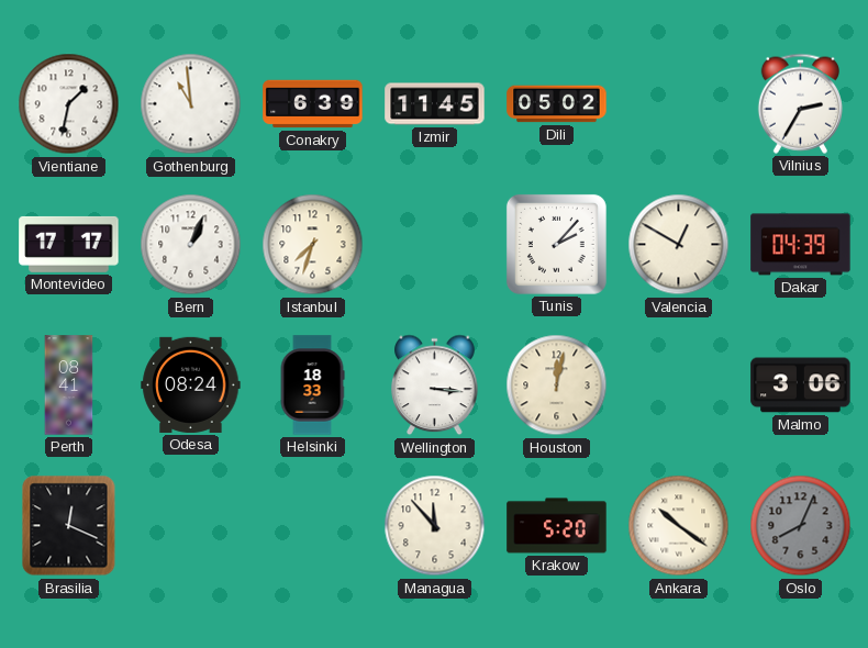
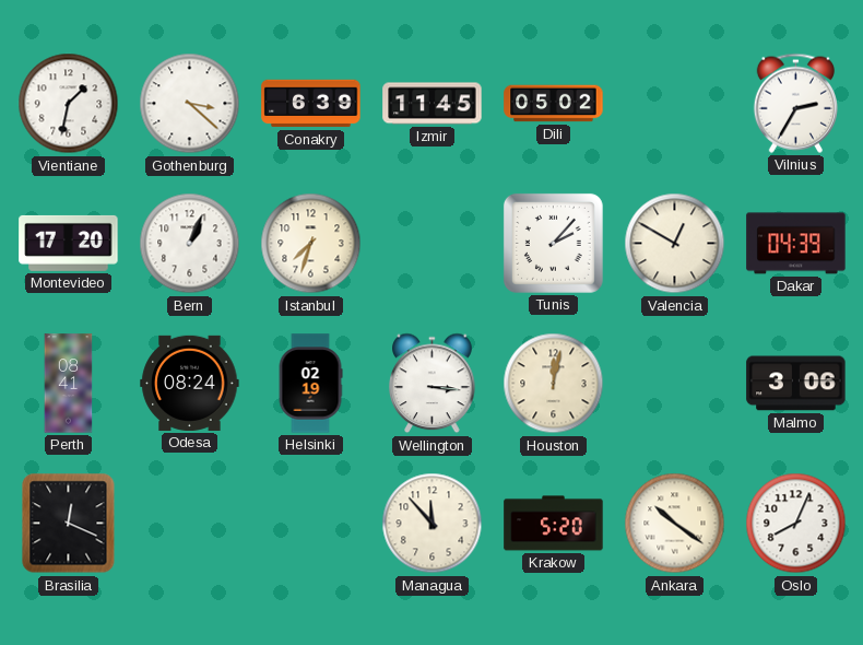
Gothenburg: 10:59 -> 3:22
Montevideo: 17:17 -> 17:20
Helsinki: 18:33 -> 02:19
Oslo dial: grey -> white
